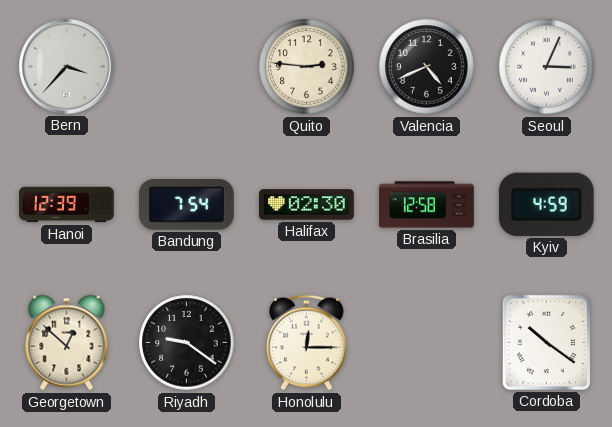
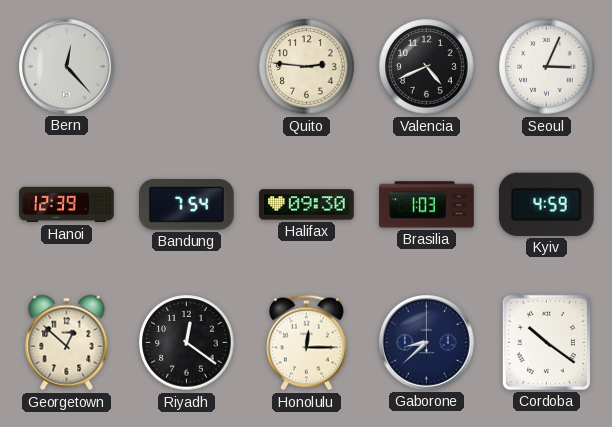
Bern: 3:37 -> 12:23
Halifax: 02:30 -> 09:30
Brasilia: 12:58 -> 1:03
Riyadh: 9:21 -> 12:21
Gaborone: none -> 8:38
